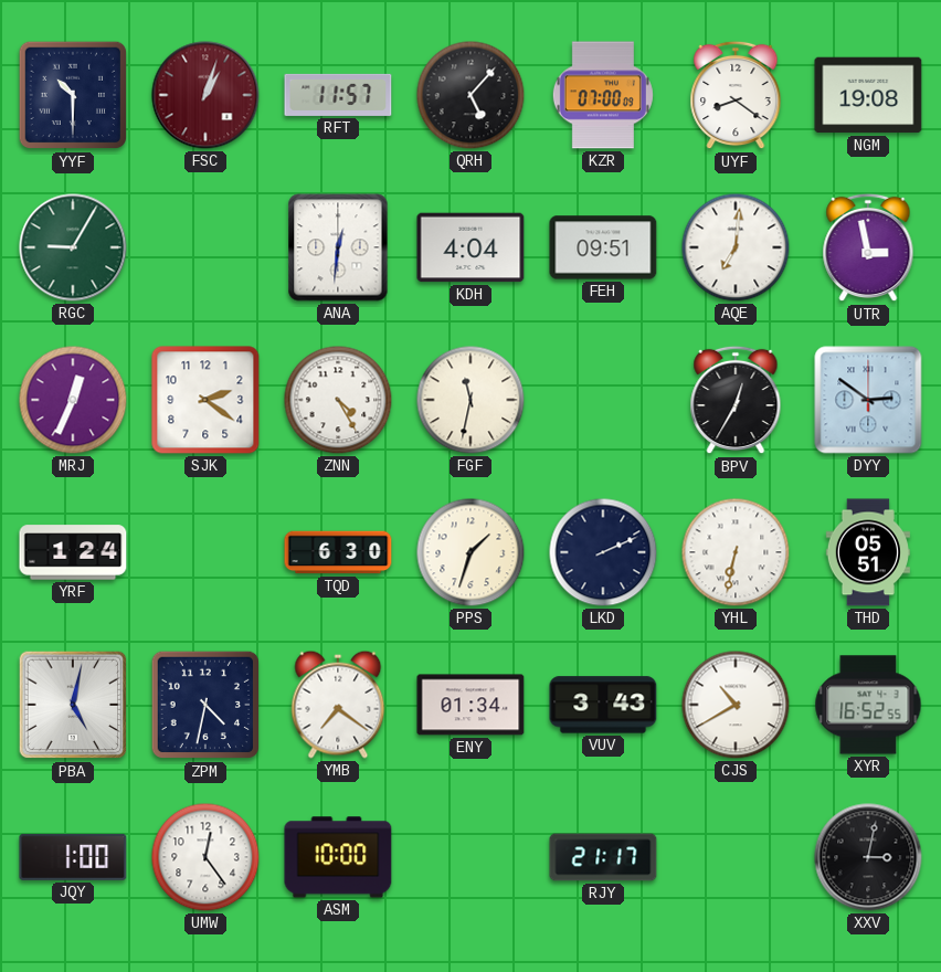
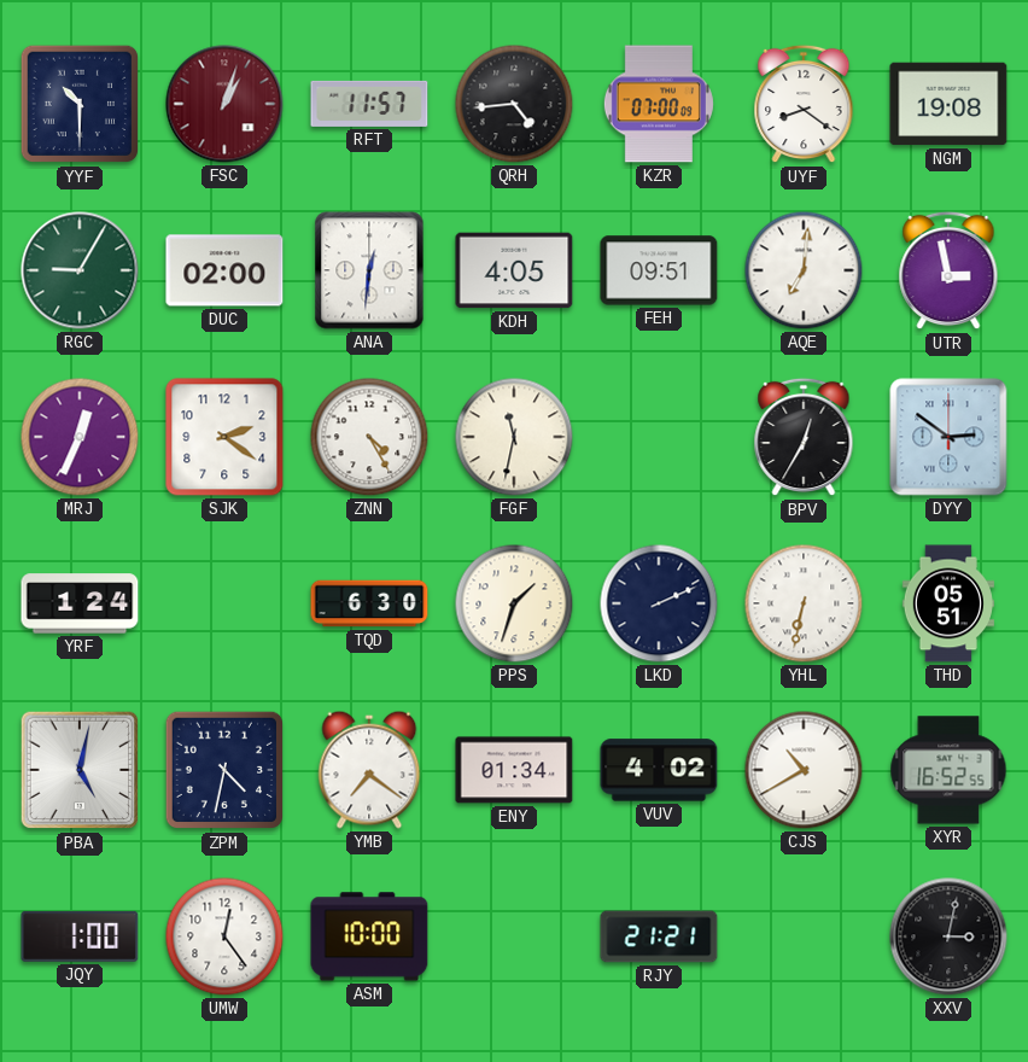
QRH: 5:07 -> 4:44
DUC: none -> 02:00
KDH: 4:04 -> 4:05
VUV: 3:43 -> 4:02
RJY: 21:17 -> 21:21
